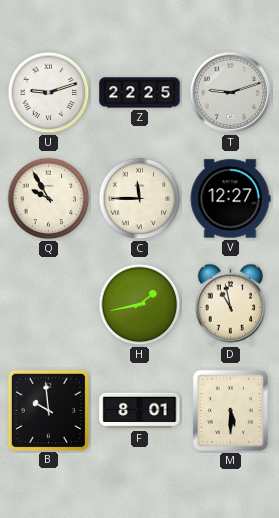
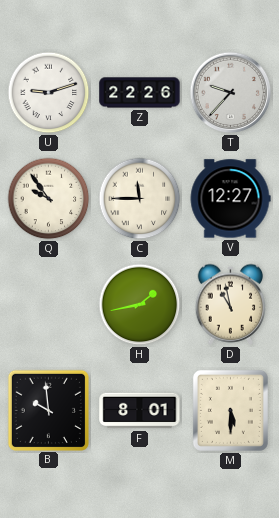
Z: 22:25 -> 22:26
T: 9:12 -> 9:37
Q: 9:55 -> 9:54
